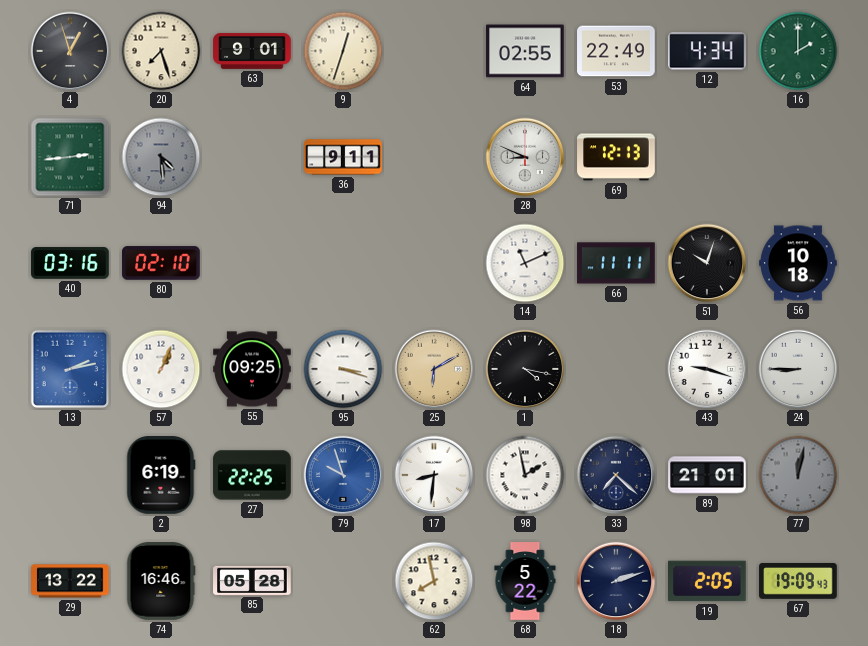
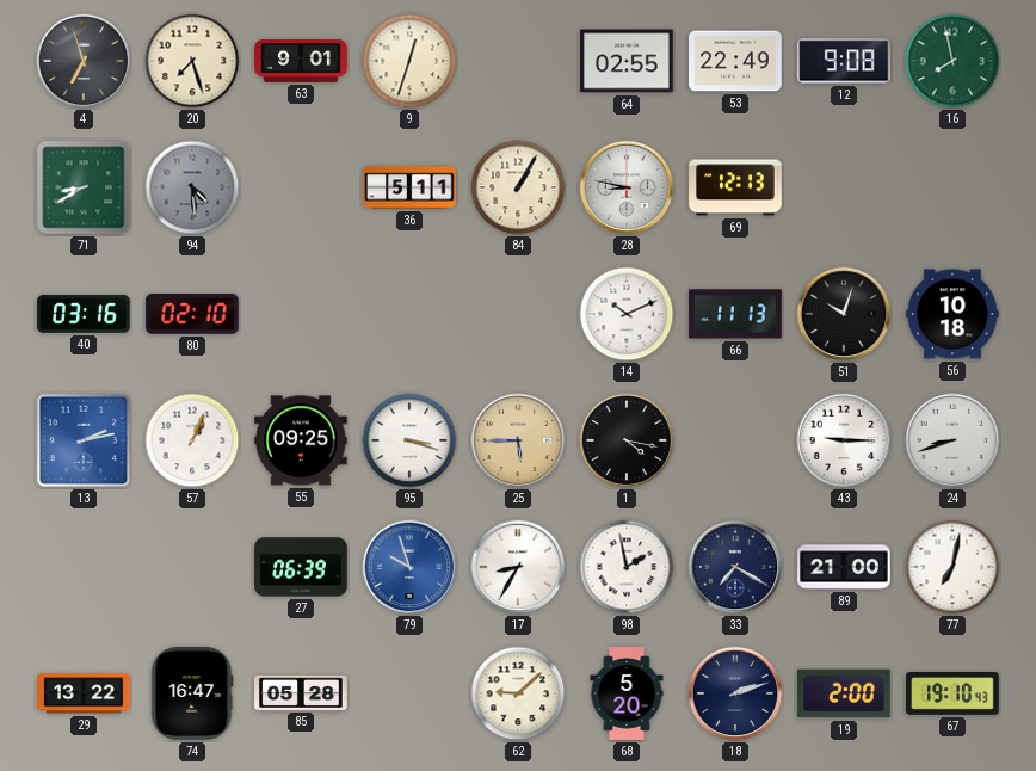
4: 12:57 -> 6:57
12: 4:34 -> 9:08
16: 2:00 -> 7:58
71: 2:44 -> 8:40
36: 9:11 -> 5:11
84: none -> 1:05
28: 8:49 -> 8:47
14: 11:11 -> 10:11
66: 11:11 -> 11:13
25: 6:10 -> 5:45
43: 9:18 -> 9:15
24: 8:45 -> 8:42
2: 6:19 -> none
27: 22:25 -> 06:39
17: 8:31 -> 8:35
33: 7:22 -> 7:20
89: 21:01 -> 21:00
77: 12:02 -> 7:02
77 dial: grey -> white
74: 16:46 -> 16:47
62: 7:58 -> 9:08
68: 5:22 -> 5:20
19: 2:05 -> 2:00
67: 19:09 -> 19:10
